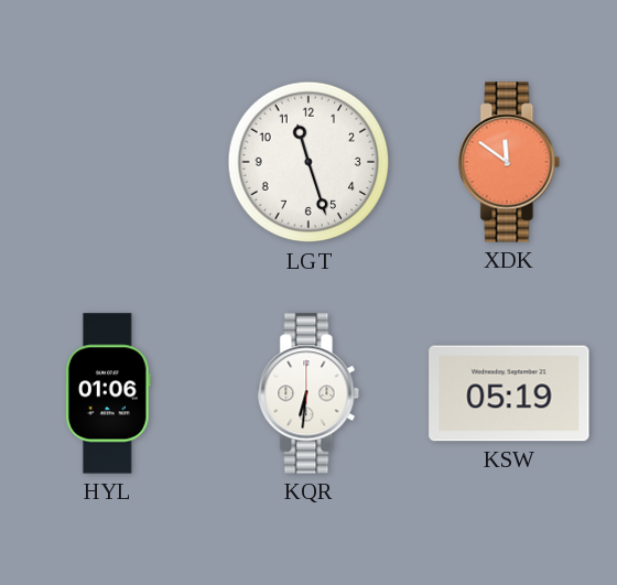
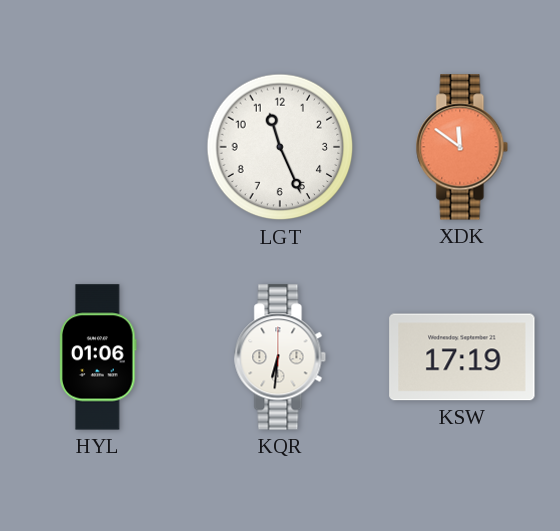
LGT: 11:27 -> 11:26
KSW: 05:19 -> 17:19
